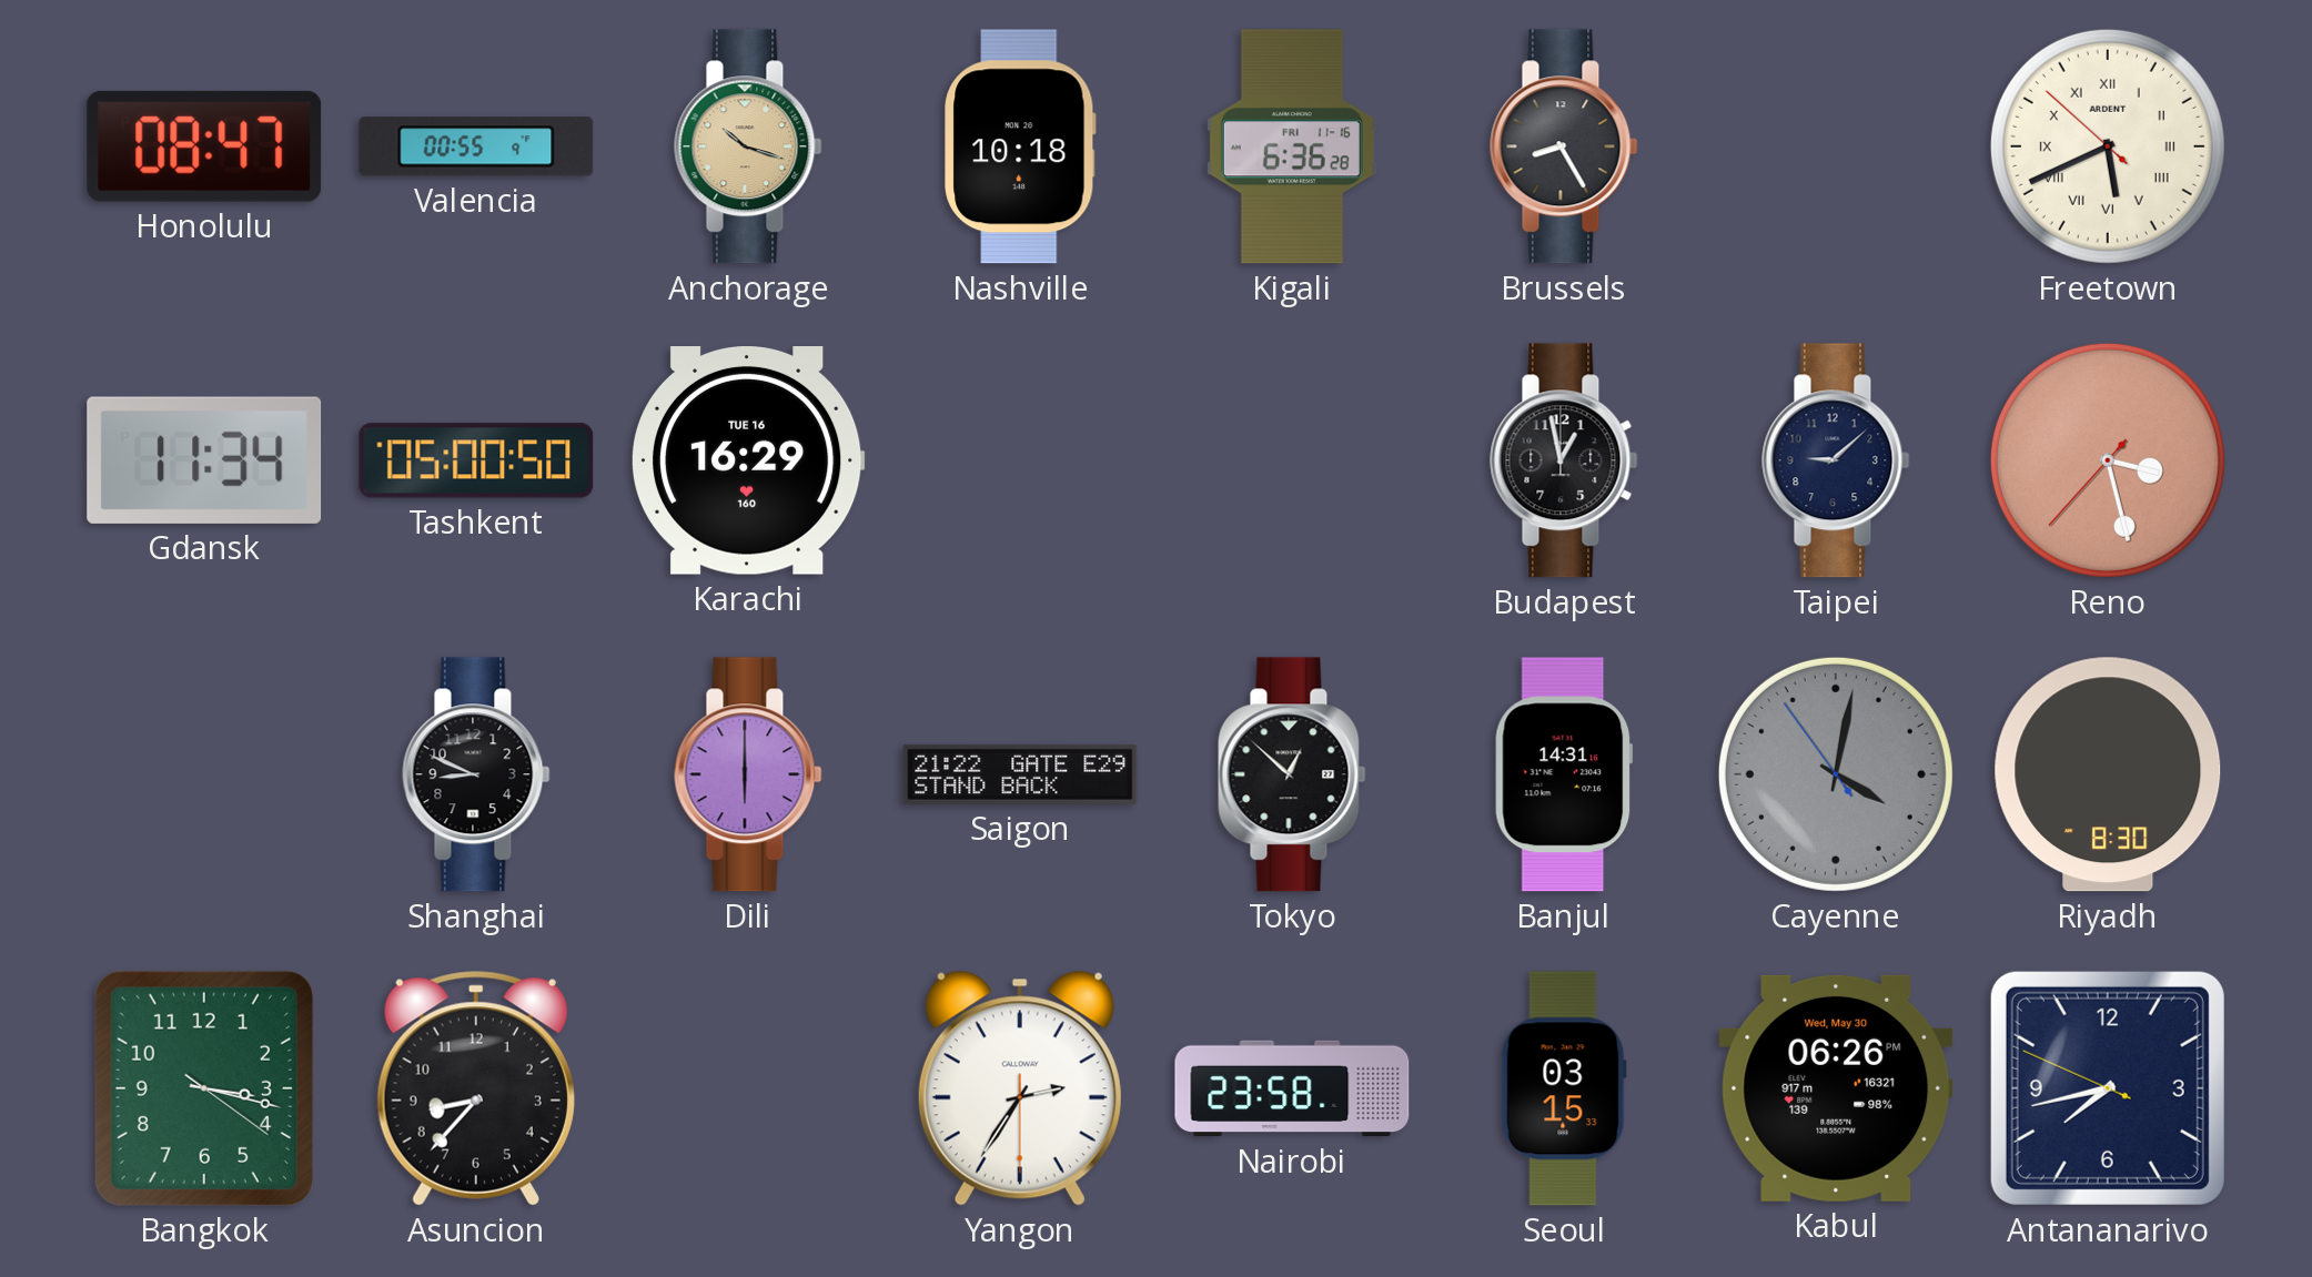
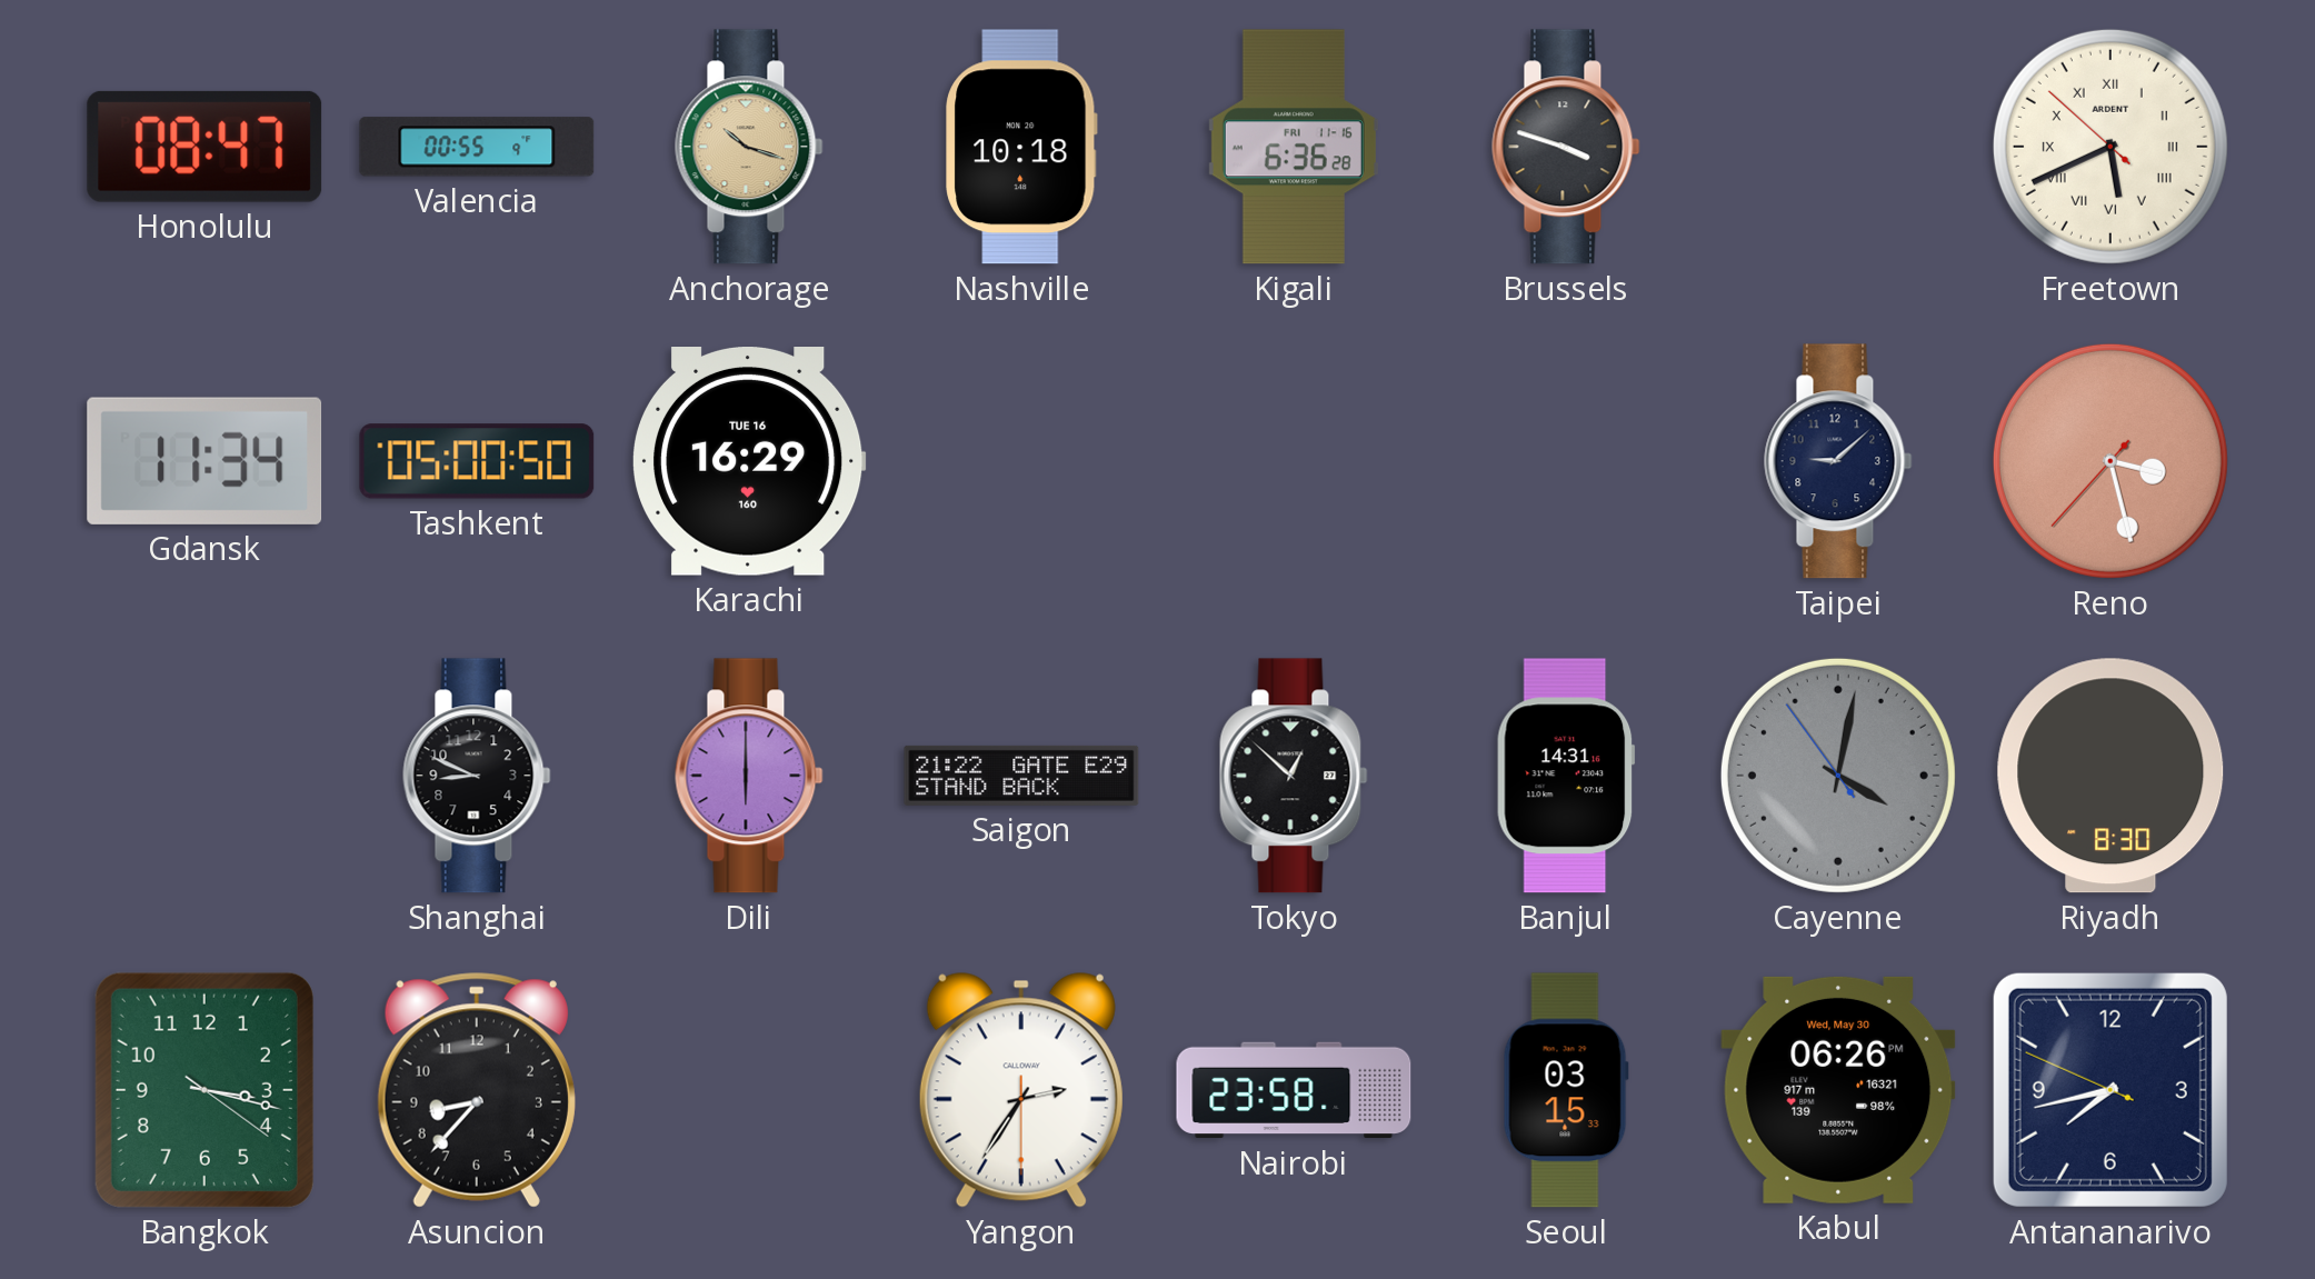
Brussels: 8:25 -> 3:48
Budapest: 12:58 -> none
